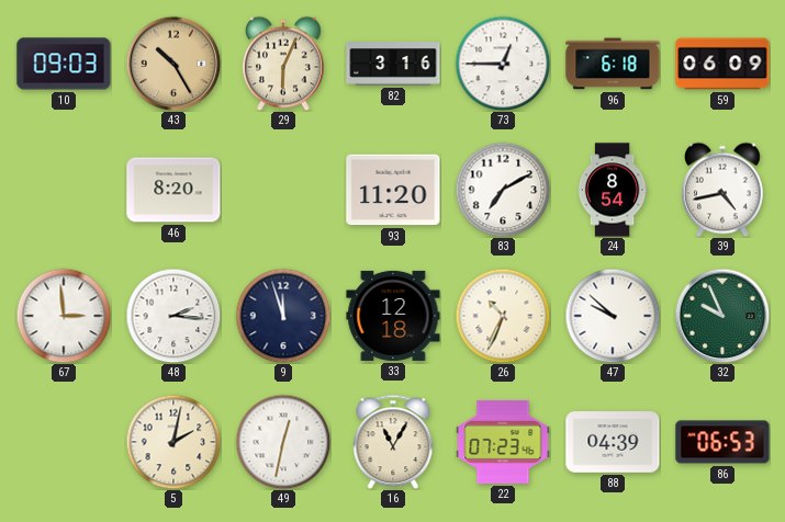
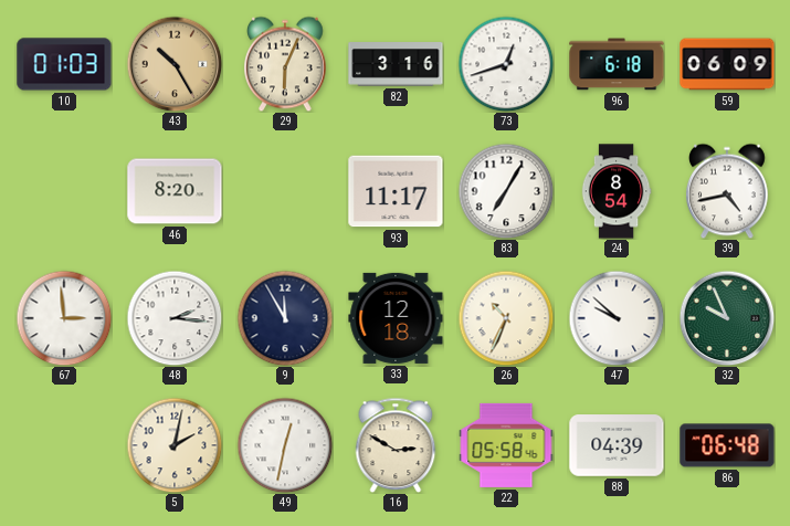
10: 09:03 -> 01:03
73: 12:45 -> 12:42
93: 11:20 -> 11:17
83: 7:10 -> 7:05
9: 11:57 -> 11:55
16: 11:05 -> 2:50
22: 07:23 -> 05:58
86: 06:53 -> 06:48
